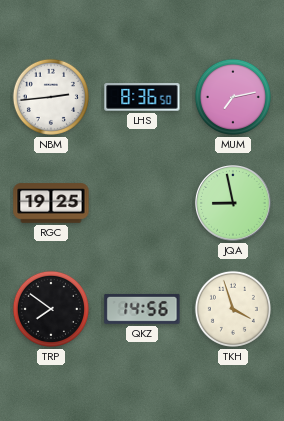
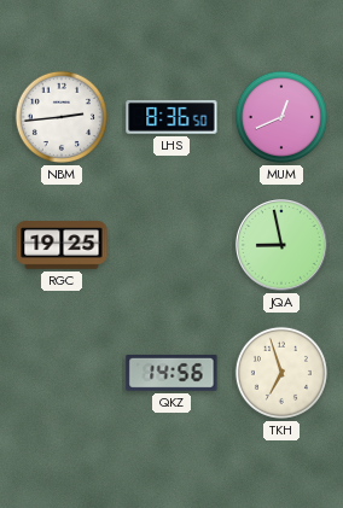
MUM: 7:13 -> 12:41
TRP: 7:51 -> none
TKH: 3:57 -> 6:57
